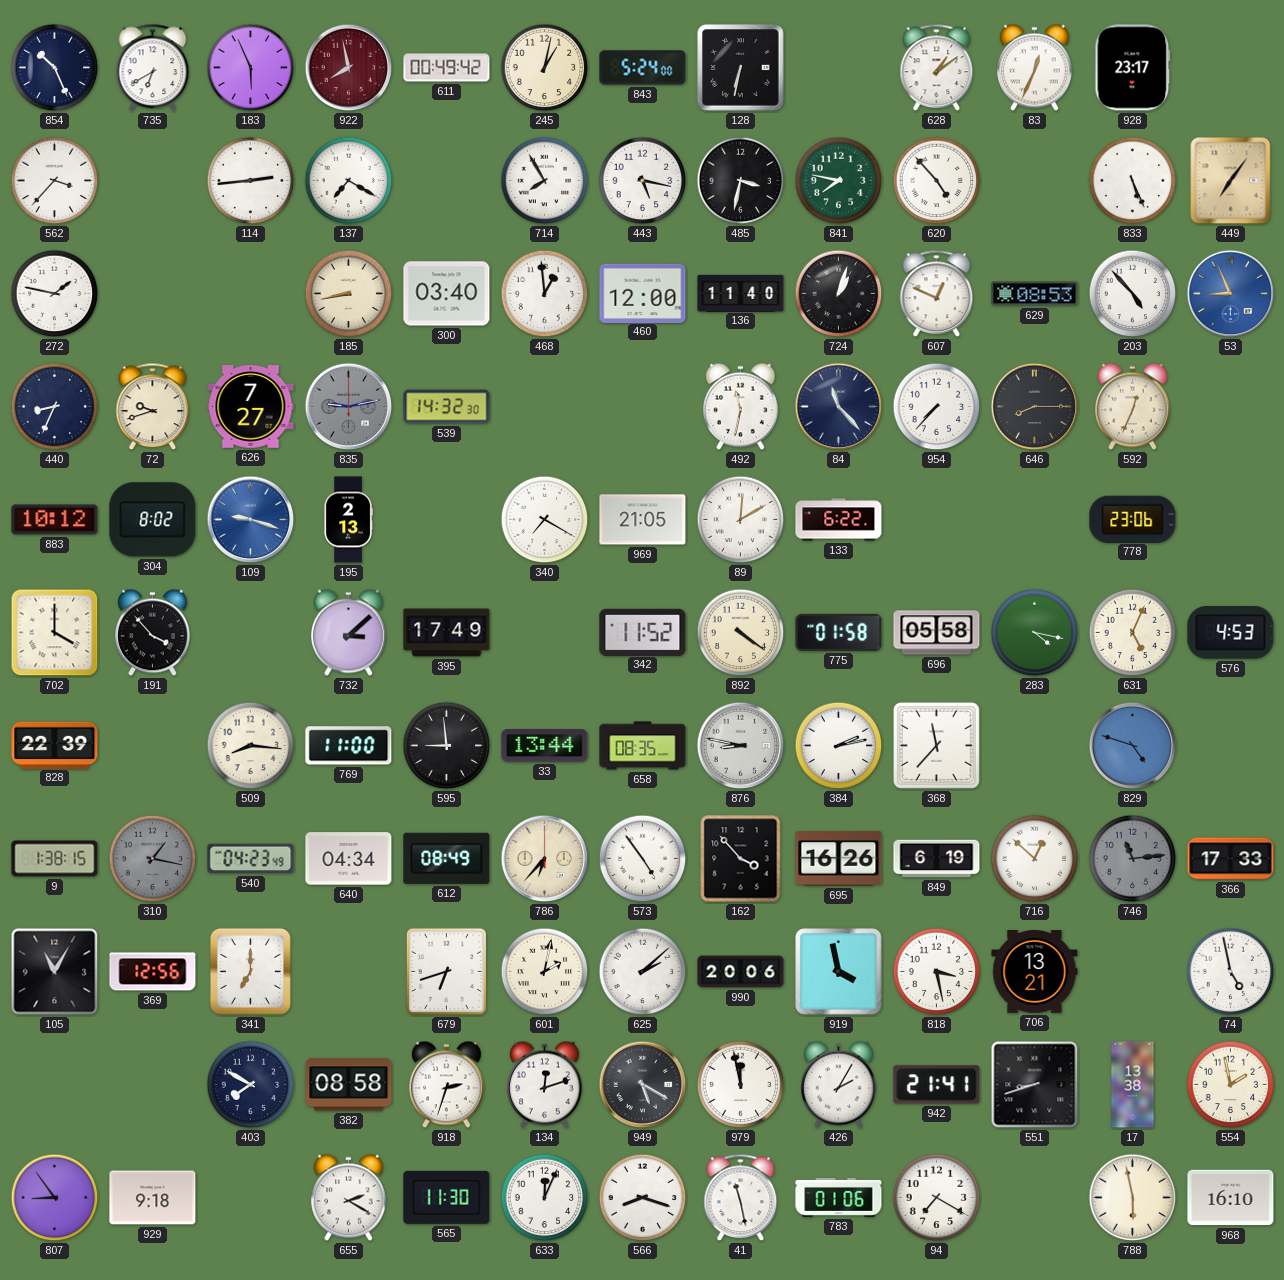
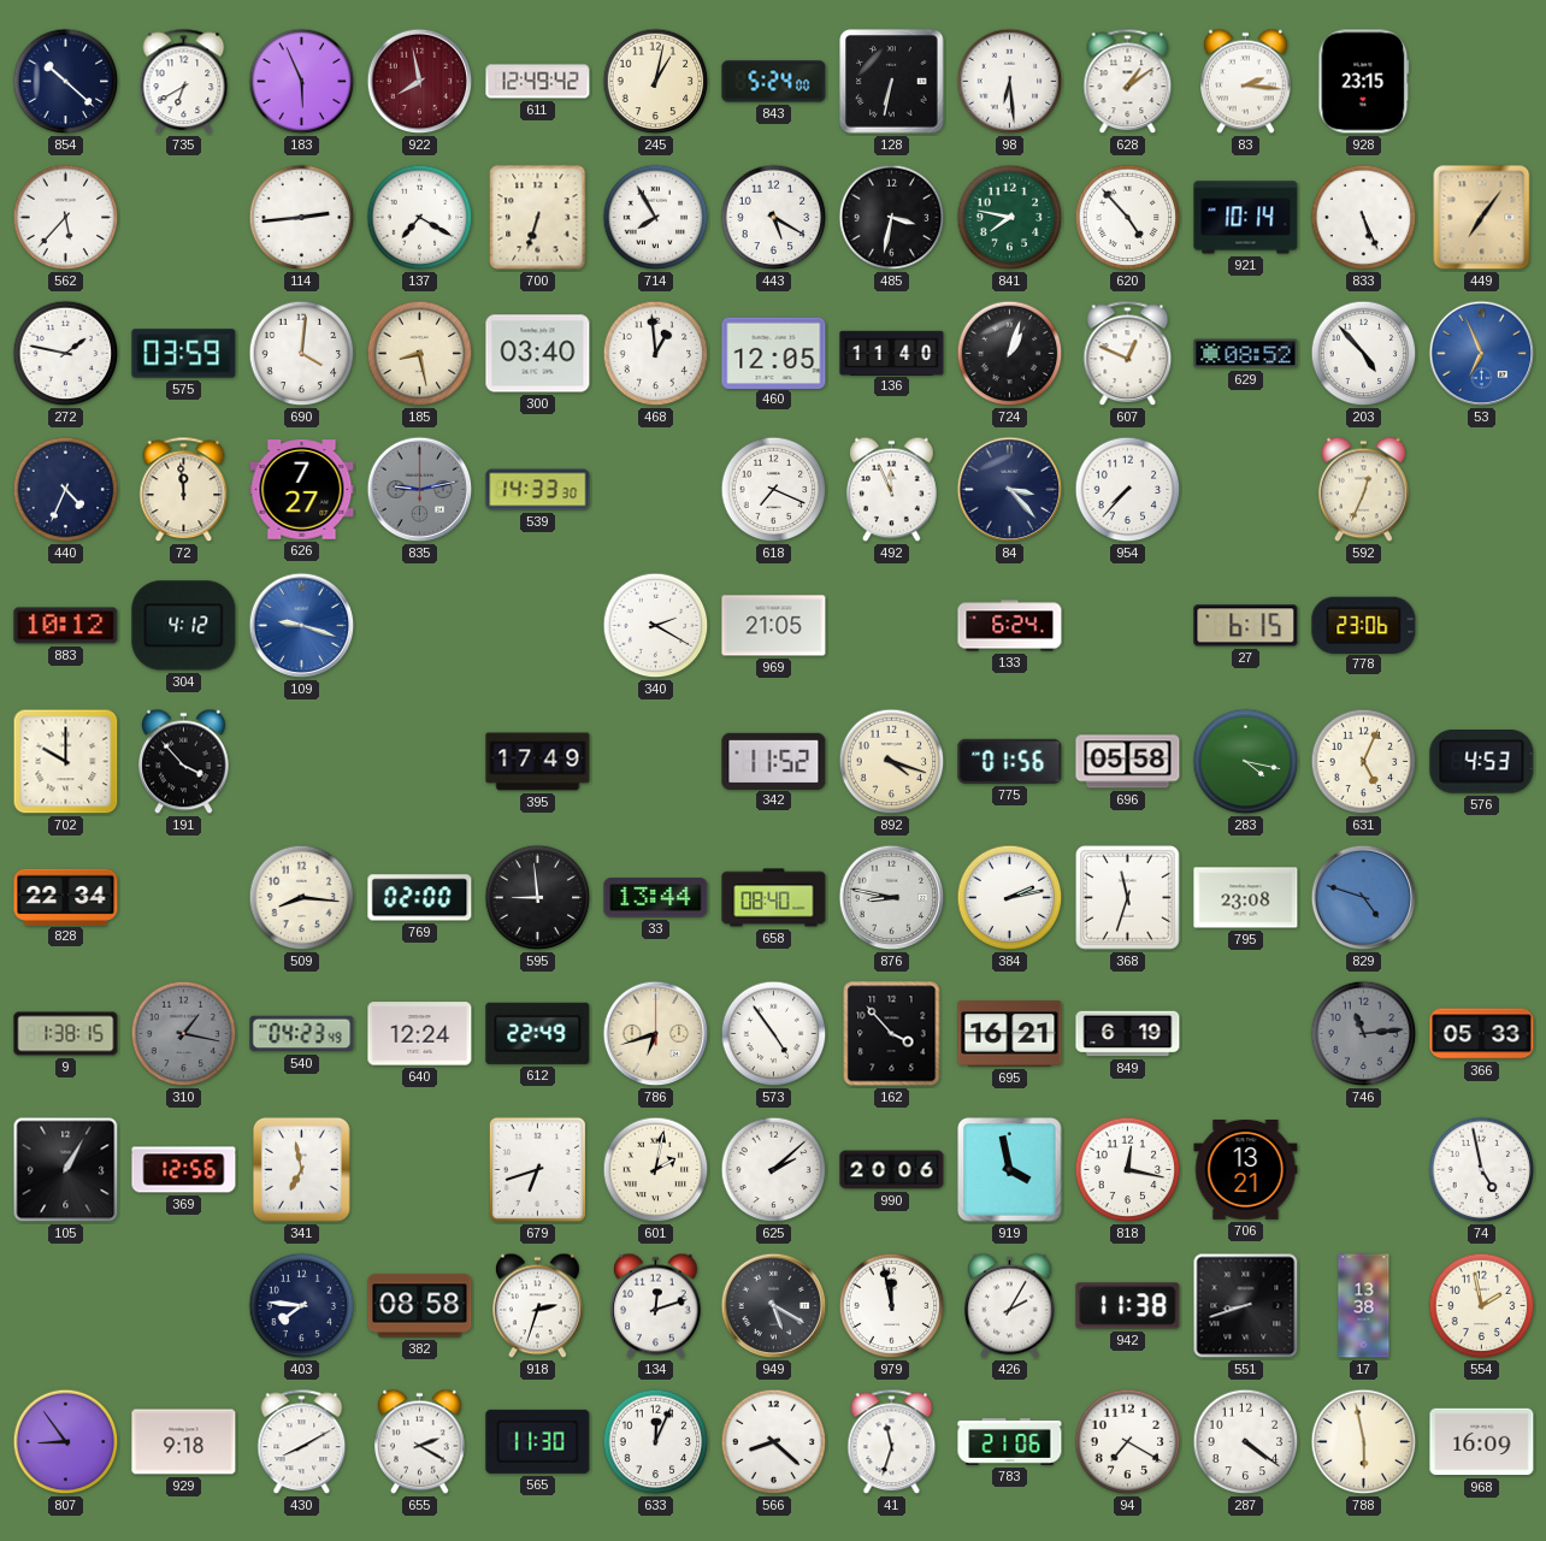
854: 10:26 -> 10:22
611: 00:49 -> 12:49
98: none -> 6:29
83: 12:34 -> 2:16
928: 23:17 -> 23:15
562: 3:37 -> 5:37
700: none -> 6:33
443: 5:17 -> 5:20
921: none -> 10:14
575: none -> 03:59
690: none -> 4:01
185: 8:43 -> 8:28
460: 12:00 -> 12:05
629: 08:53 -> 08:52
53: 8:56 -> 6:56
440: 8:34 -> 4:34
72: 9:42 -> 11:59
539: 14:32 -> 14:33
618: none -> 7:19
492: 11:32 -> 11:56
84: 11:23 -> 3:23
646: 8:15 -> none
304: 8:02 -> 4:12
195: 2:13 -> none
340: 7:20 -> 2:20
89: 12:10 -> none
133: 6:22 -> 6:24
27: none -> 6:15
702: 4:00 -> 10:00
732: 3:08 -> none
892: 4:21 -> 4:18
775: 01:58 -> 01:56
828: 22:39 -> 22:34
769: 11:00 -> 02:00
658: 08:35 -> 08:40
368: 11:37 -> 11:33
795: none -> 23:08
640: 04:34 -> 12:24
612: 08:49 -> 22:49
786: 6:37 -> 6:42
695: 16:26 -> 16:21
716: 12:52 -> none
366: 17:33 -> 05:33
105: 11:05 -> 1:05
341: 7:00 -> 6:58
818: 3:28 -> 12:17
403: 7:50 -> 7:46
942: 21:41 -> 11:38
430: none -> 8:10
566: 8:18 -> 8:22
41: 11:28 -> 11:33
783: 01:06 -> 21:06
287: none -> 4:21
968: 16:10 -> 16:09
